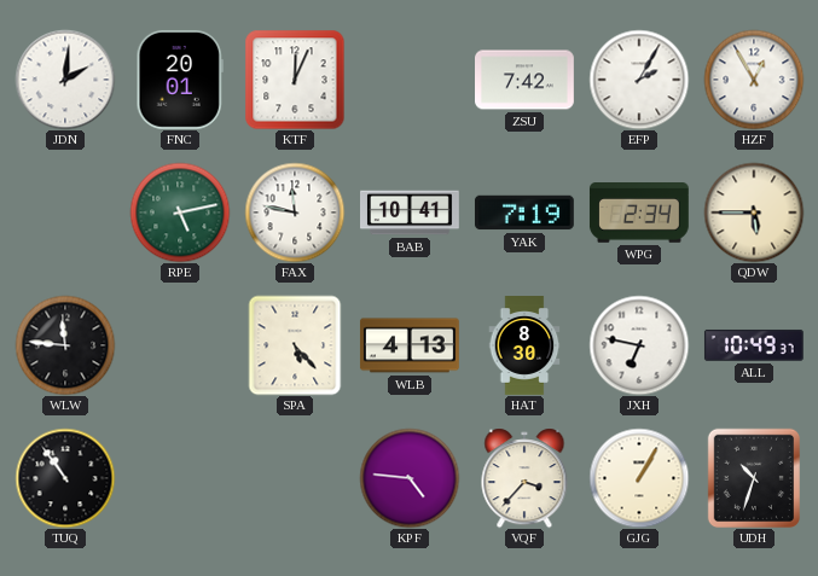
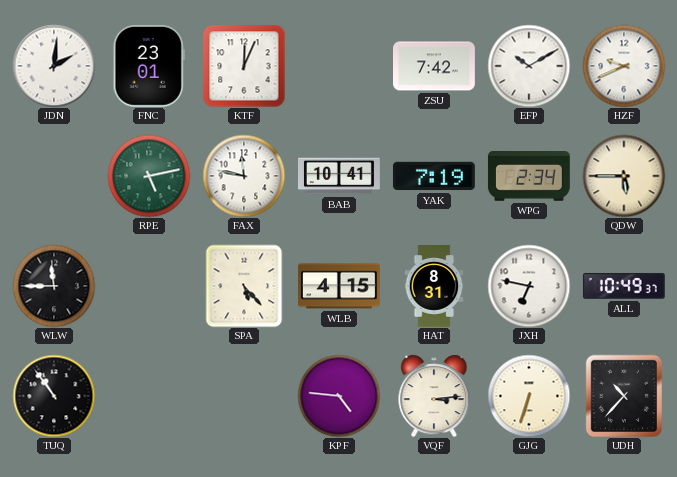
FNC: 20:01 -> 23:01
EFP: 2:05 -> 10:10
HZF: 12:55 -> 9:41
WLW: 11:46 -> 11:45
WLB: 4:13 -> 4:15
HAT: 8:30 -> 8:31
VQF: 3:37 -> 3:14
GJG: 1:05 -> 6:33
UDH: 10:33 -> 10:37
